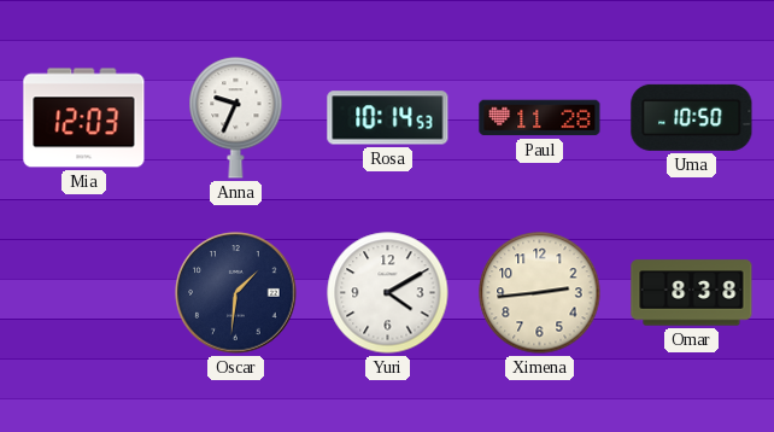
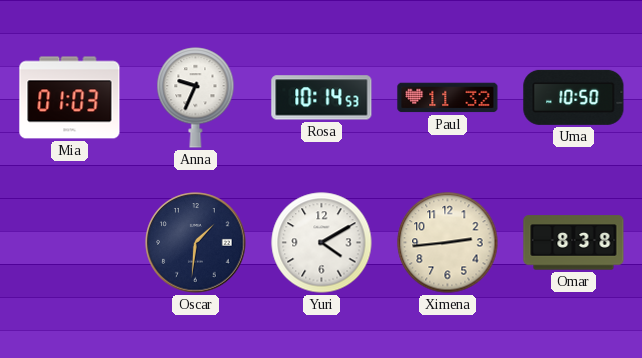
Mia: 12:03 -> 01:03
Paul: 11:28 -> 11:32
